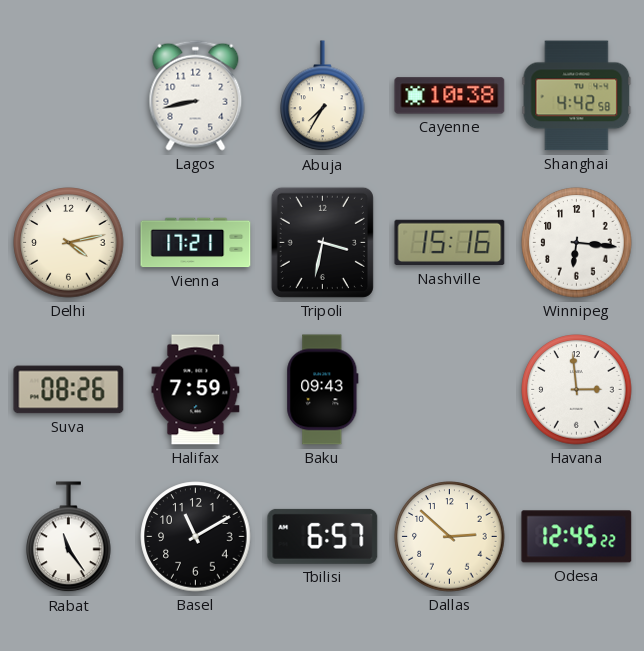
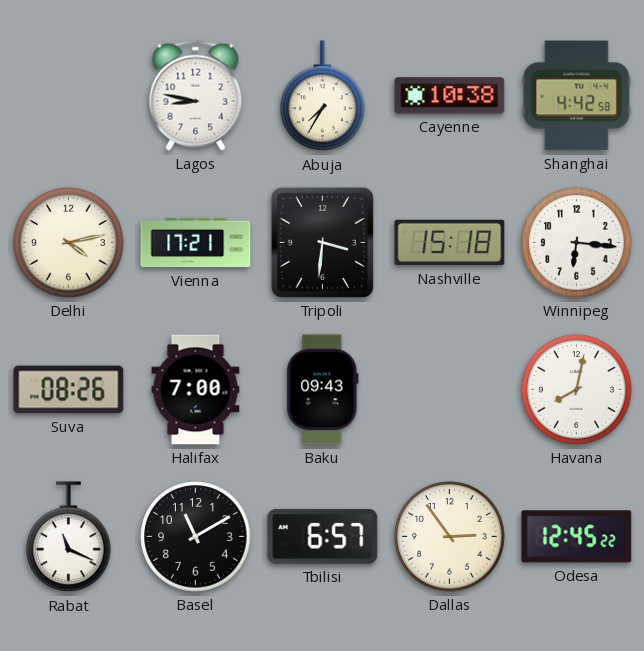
Lagos: 8:43 -> 8:47
Tripoli: 3:32 -> 3:31
Nashville: 15:16 -> 15:18
Halifax: 7:59 -> 7:00
Havana: 2:59 -> 8:02
Rabat: 11:24 -> 11:19
Dallas: 2:52 -> 2:54
